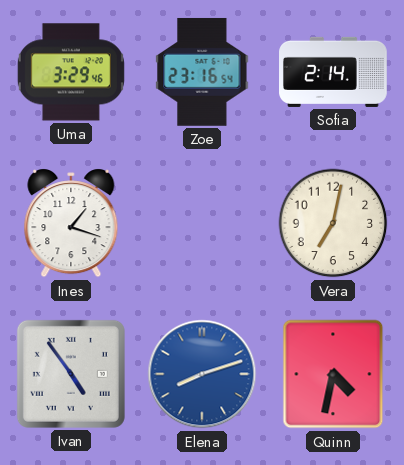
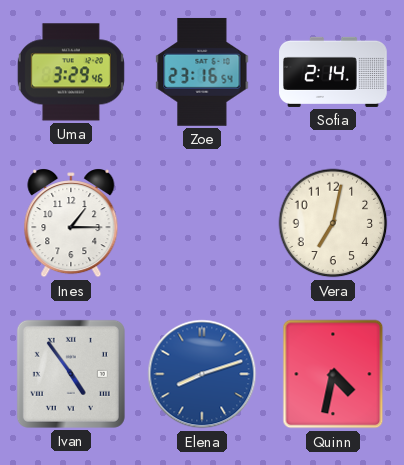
Ines: 1:18 -> 1:15
